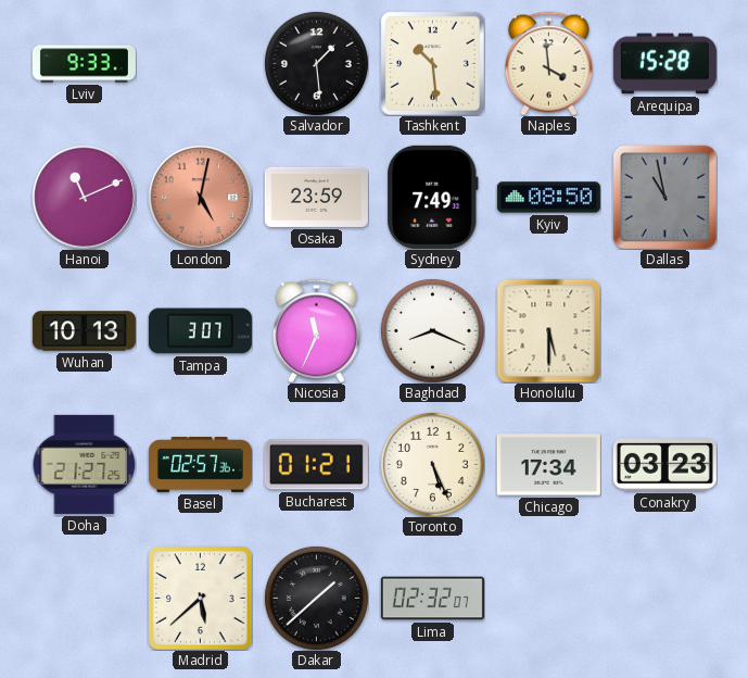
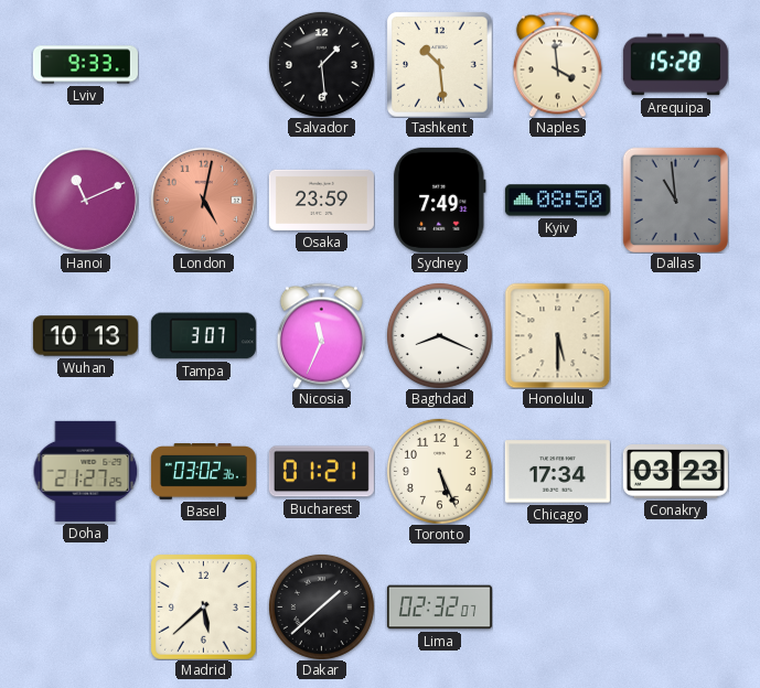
Dallas: 10:58 -> 10:59
Basel: 02:57 -> 03:02
